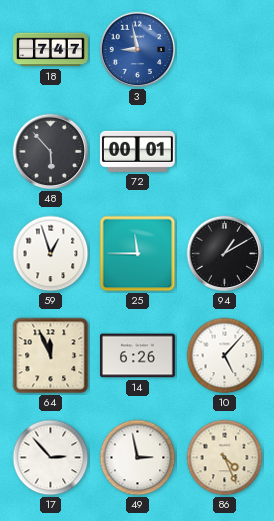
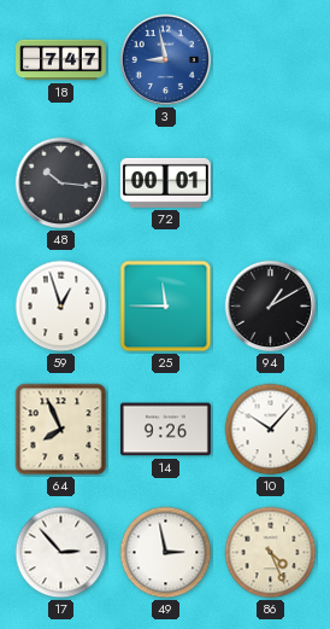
48: 5:53 -> 10:16
64: 11:56 -> 7:56
14: 6:26 -> 9:26
10: 5:07 -> 10:07
